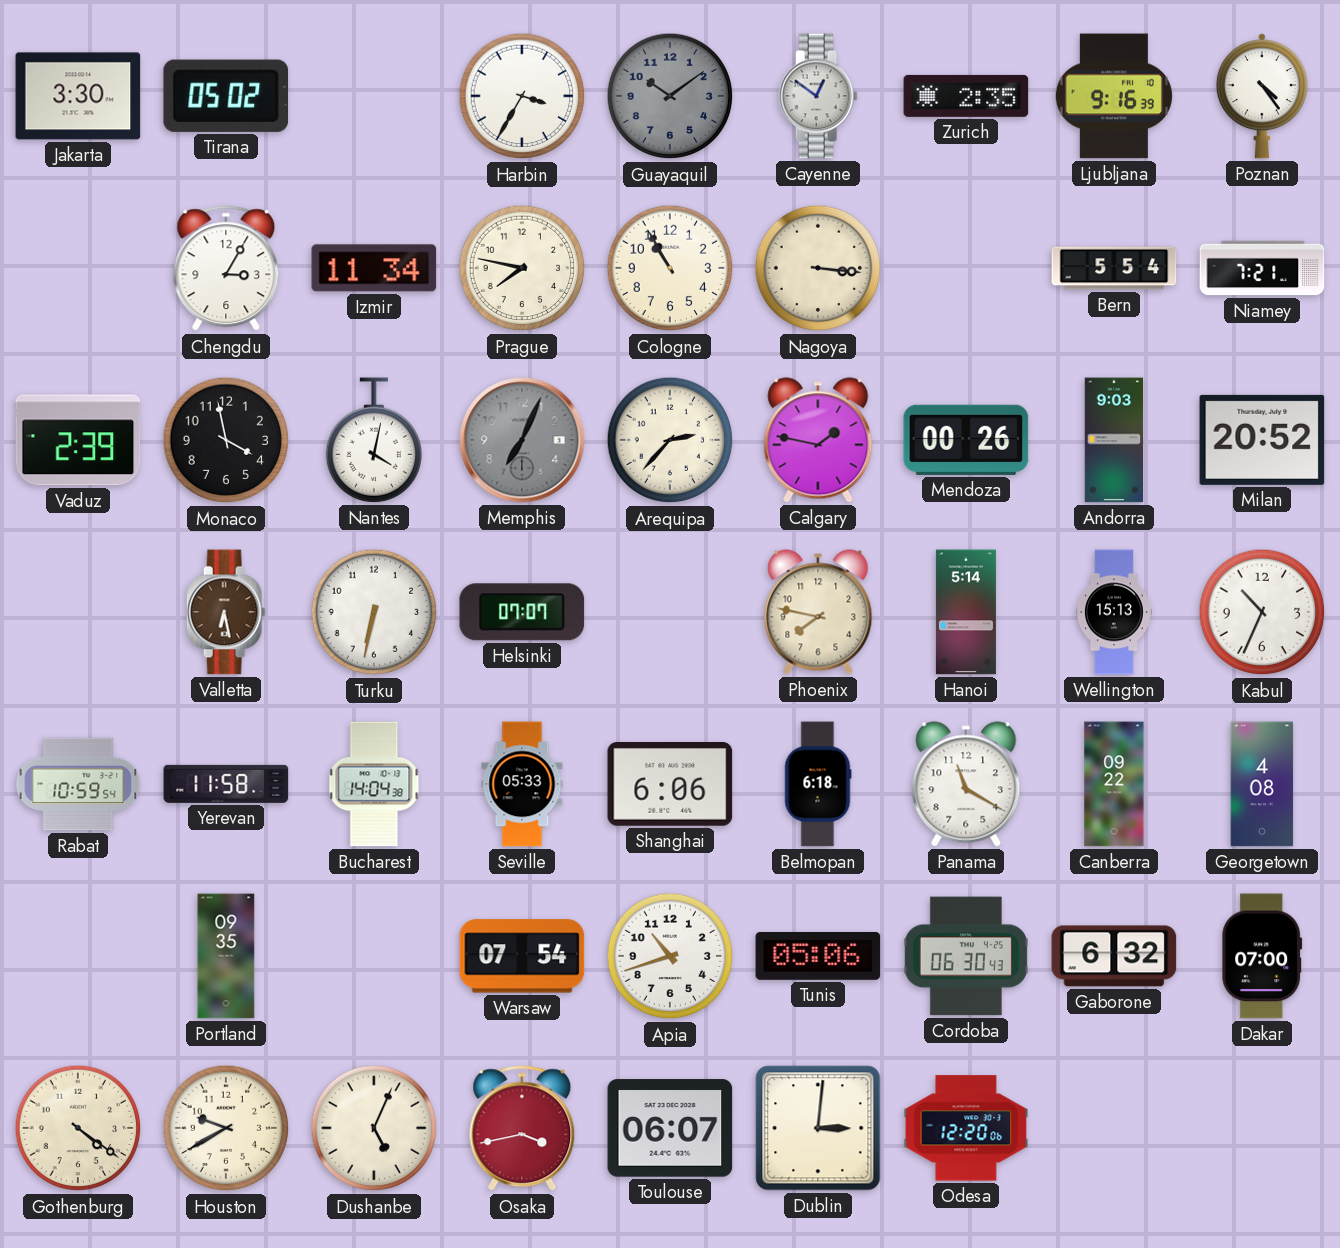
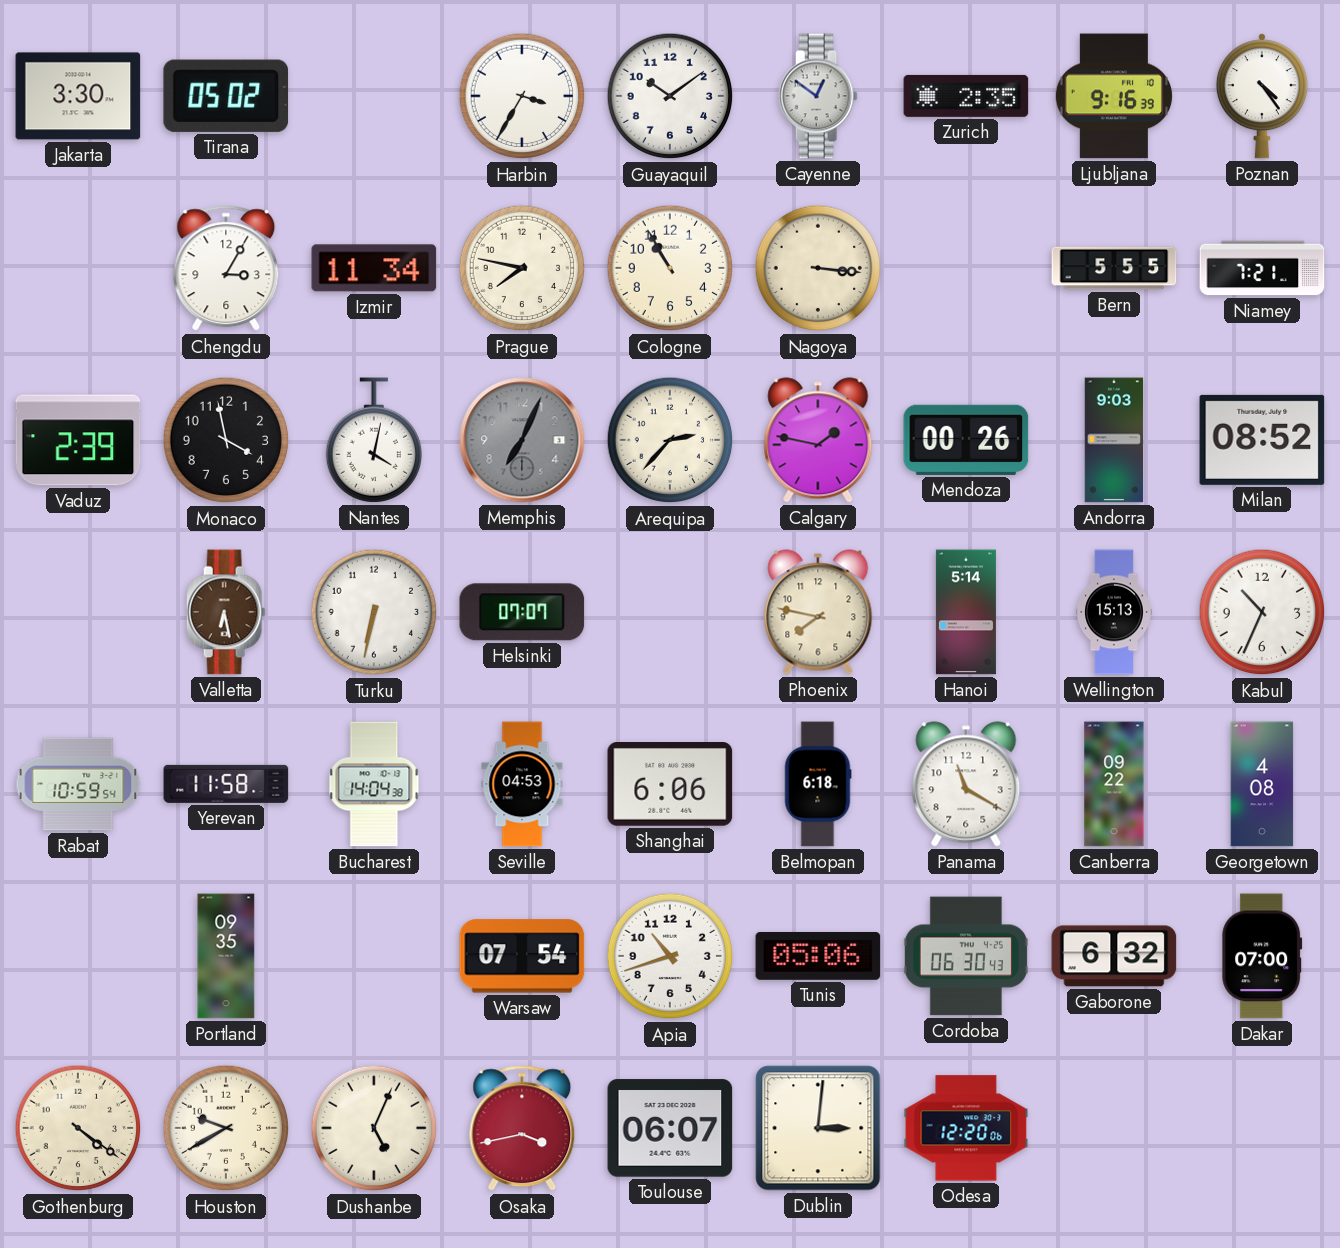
Guayaquil dial: grey -> white
Bern: 5:54 -> 5:55
Milan: 20:52 -> 08:52
Seville: 05:33 -> 04:53
